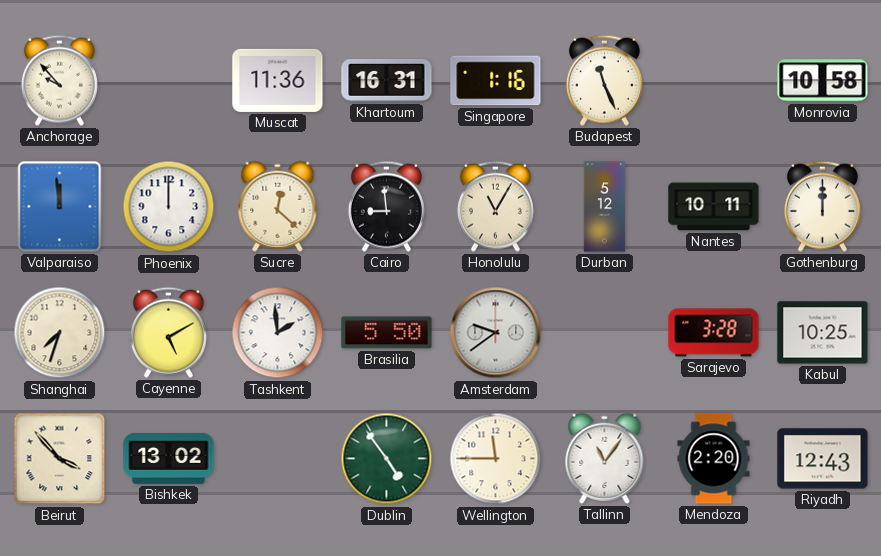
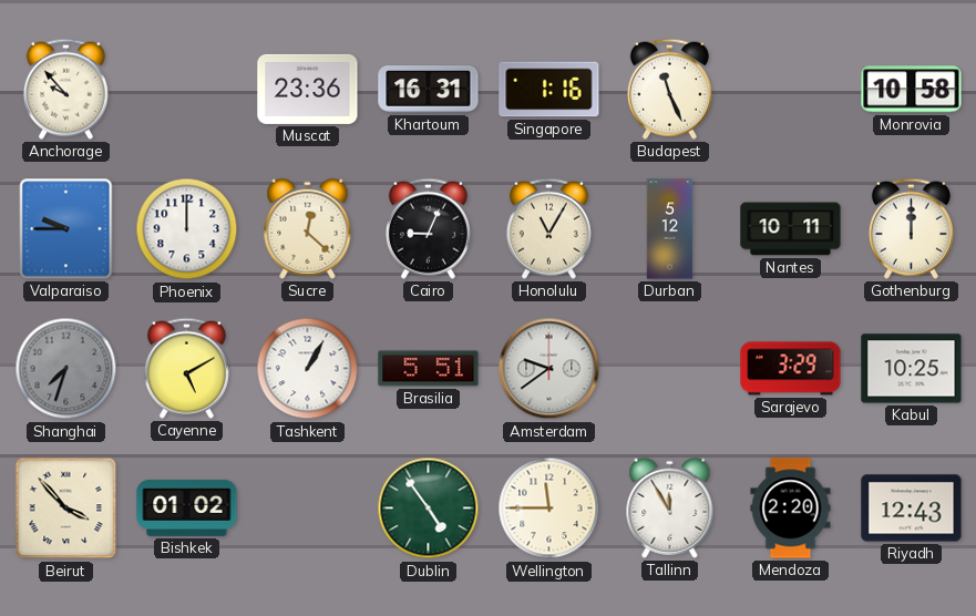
Muscat: 11:36 -> 23:36
Valparaiso: 11:59 -> 9:45
Cairo: 8:59 -> 9:04
Shanghai dial: cream -> grey
Tashkent: 1:59 -> 1:05
Brasilia: 5:50 -> 5:51
Sarajevo: 3:28 -> 3:29
Bishkek: 13:02 -> 01:02
Tallinn: 11:06 -> 11:55
